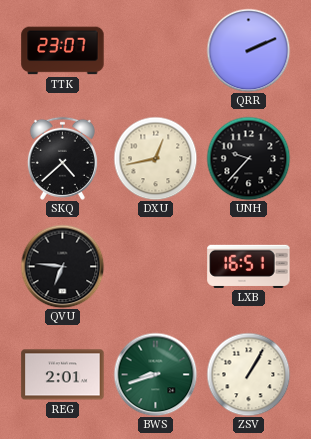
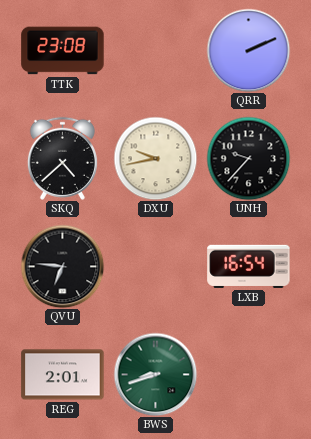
TTK: 23:07 -> 23:08
DXU: 12:43 -> 9:43
LXB: 16:51 -> 16:54
ZSV: 1:05 -> none
